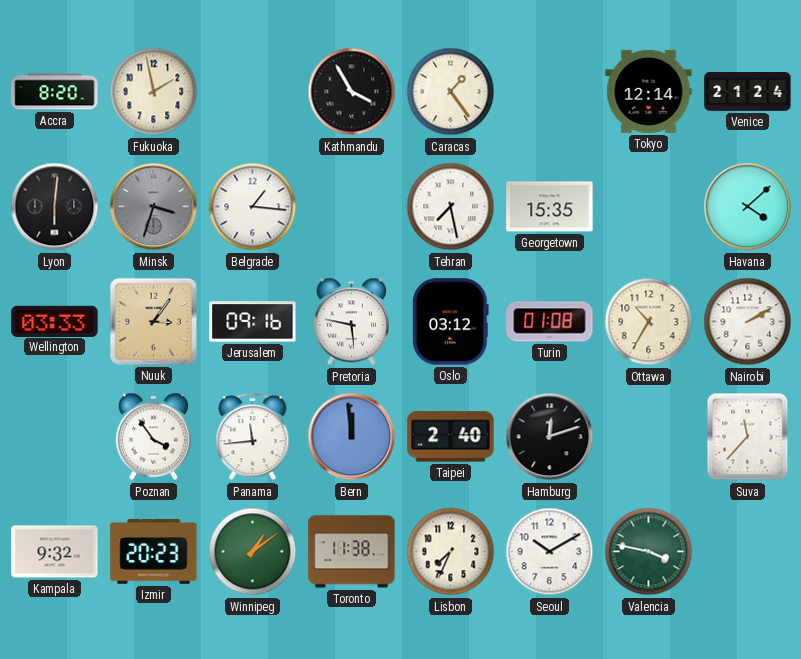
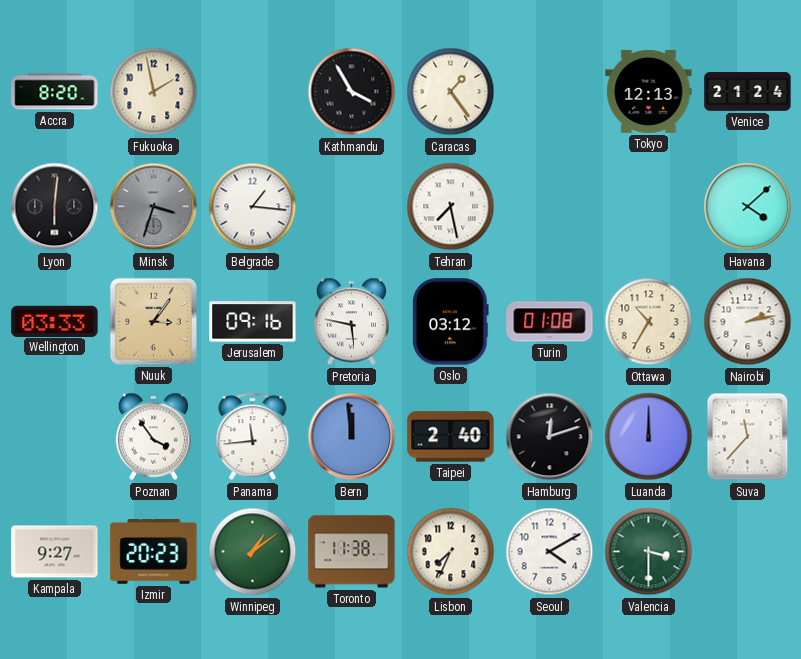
Tokyo: 12:14 -> 12:13
Georgetown: 15:35 -> none
Nairobi: 2:10 -> 2:13
Luanda: none -> 12:00
Kampala: 9:32 -> 9:27
Seoul: 10:10 -> 4:10
Valencia: 3:47 -> 3:30
